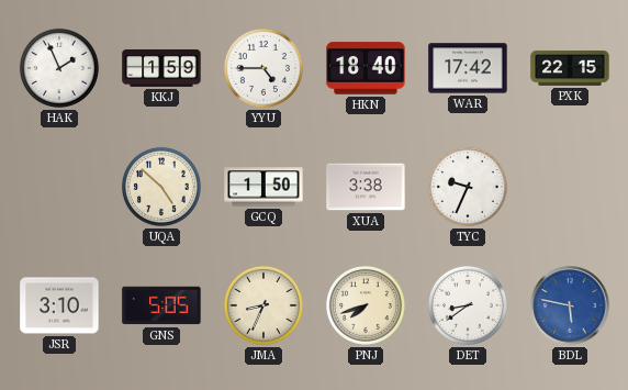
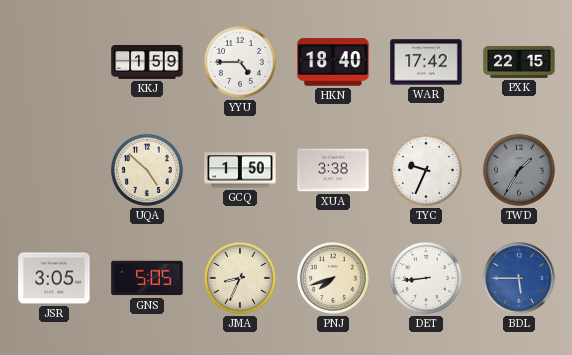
HAK: 1:56 -> none
TWD: none -> 1:35
JSR: 3:10 -> 3:05
DET: 8:39 -> 8:44
BDL: 5:47 -> 5:45
